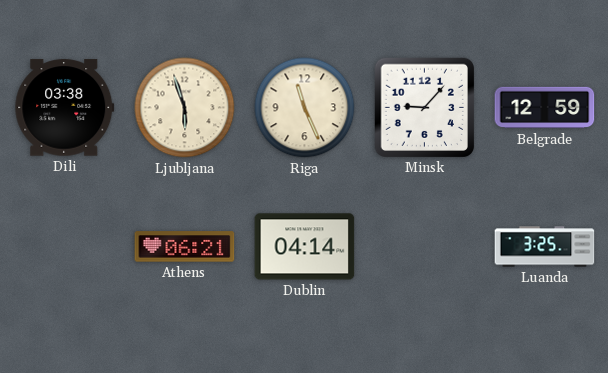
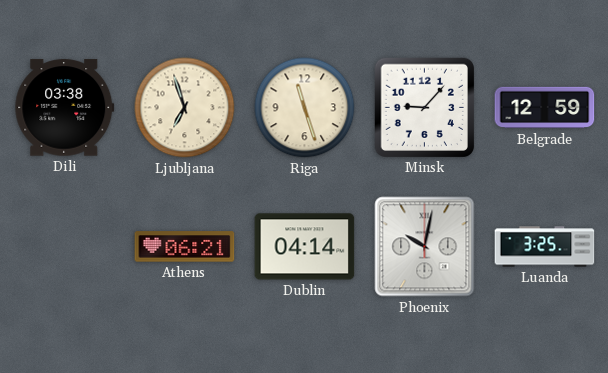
Ljubljana: 5:57 -> 6:57
Riga: 11:26 -> 11:27
Phoenix: none -> 10:02
